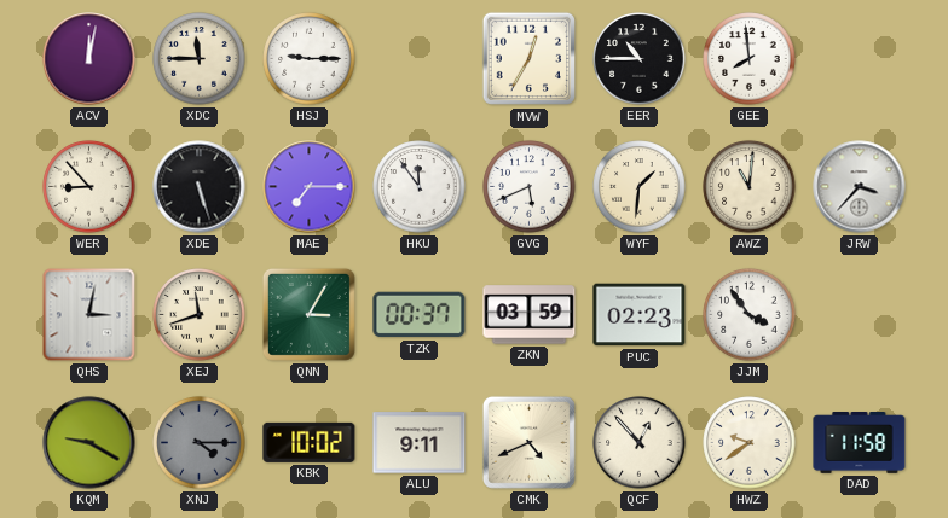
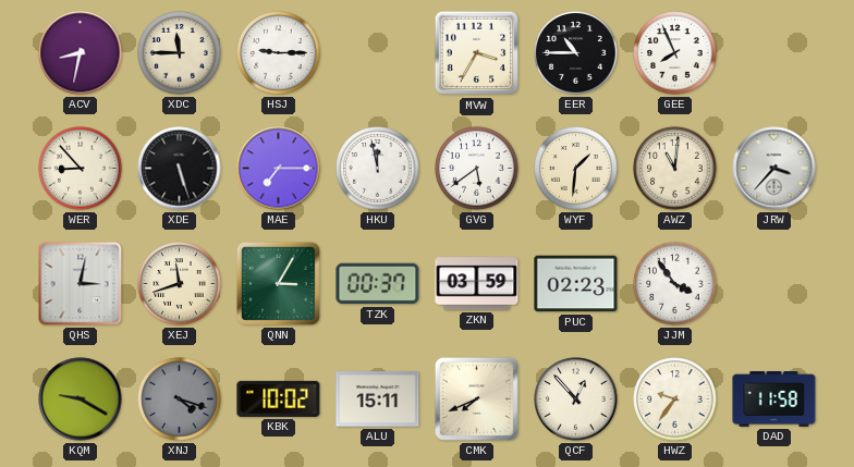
ACV: 12:02 -> 8:32
MVW: 12:35 -> 3:35
GEE: 7:59 -> 7:56
HKU: 11:54 -> 11:58
GVG: 5:41 -> 5:39
XNJ: 4:15 -> 4:18
ALU: 9:11 -> 15:11
CMK: 4:41 -> 7:41
HWZ: 9:39 -> 9:36
